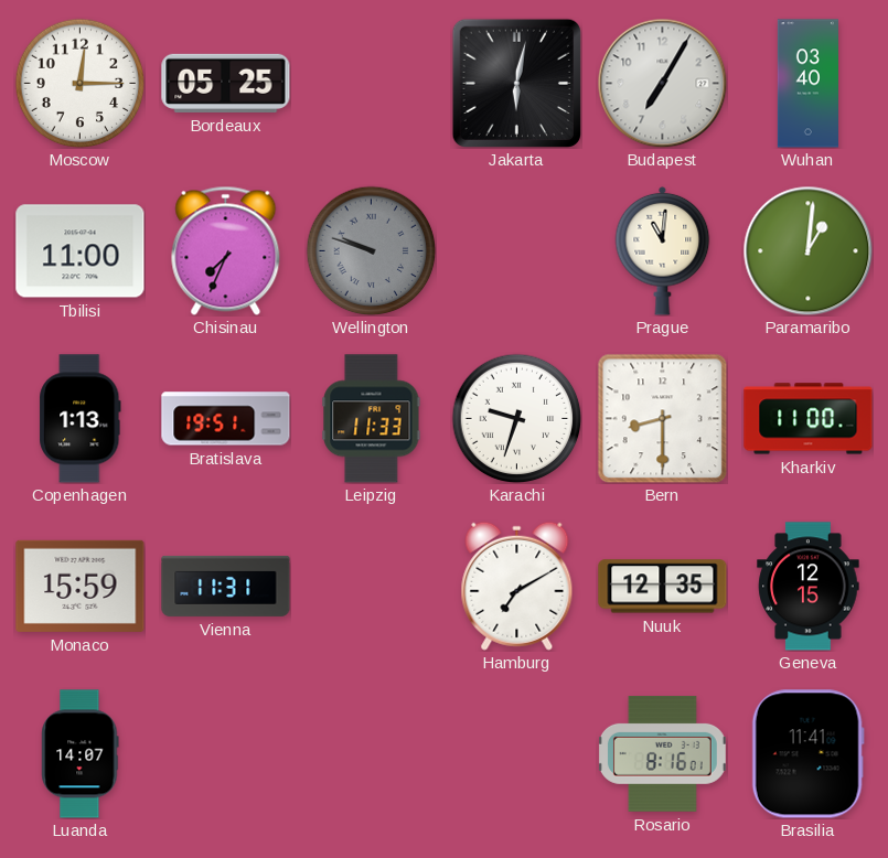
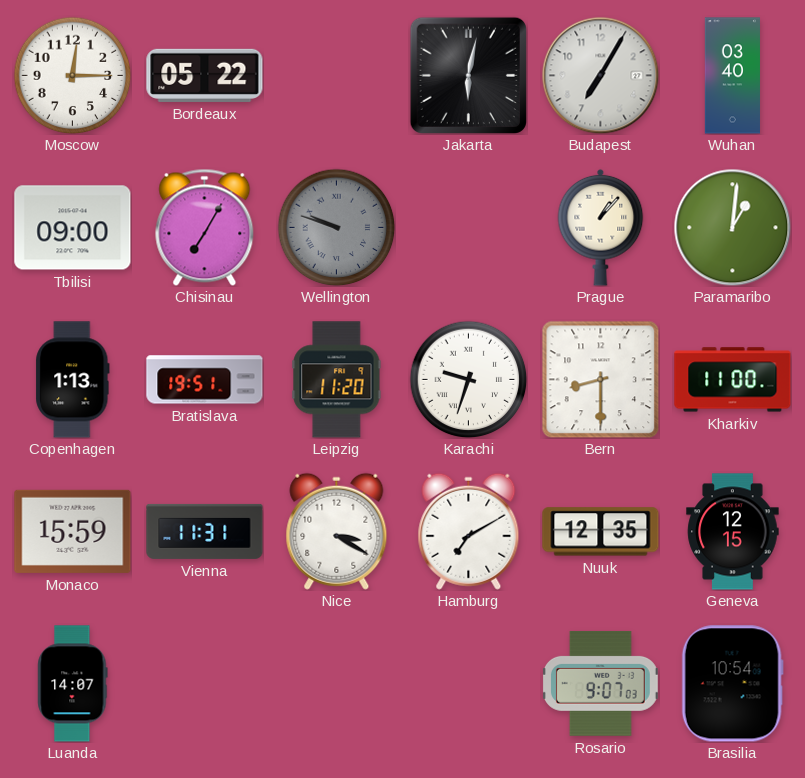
Bordeaux: 05:25 -> 05:22
Tbilisi: 11:00 -> 09:00
Chisinau: 7:34 -> 7:05
Prague: 11:01 -> 1:07
Leipzig: 11:33 -> 11:20
Nice: none -> 3:20
Rosario: 8:16 -> 9:07
Brasilia: 11:41 -> 10:54
